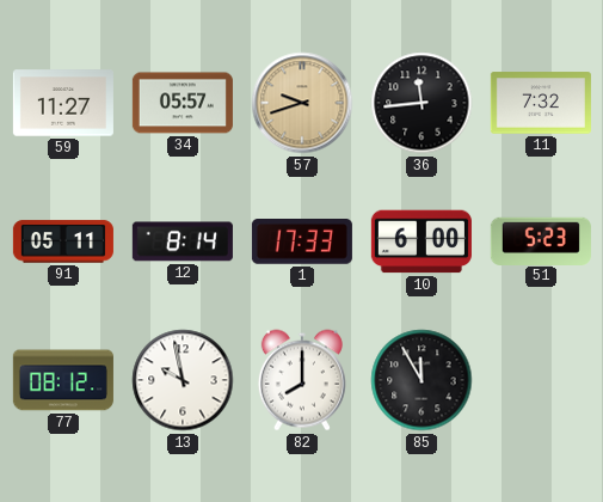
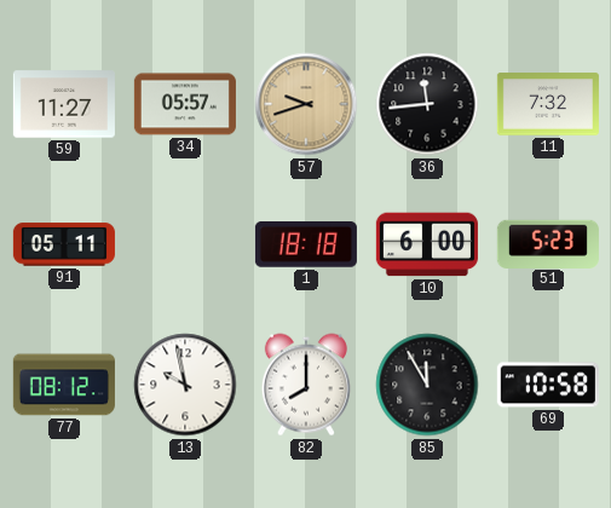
12: 8:14 -> none
1: 17:33 -> 18:18
69: none -> 10:58
